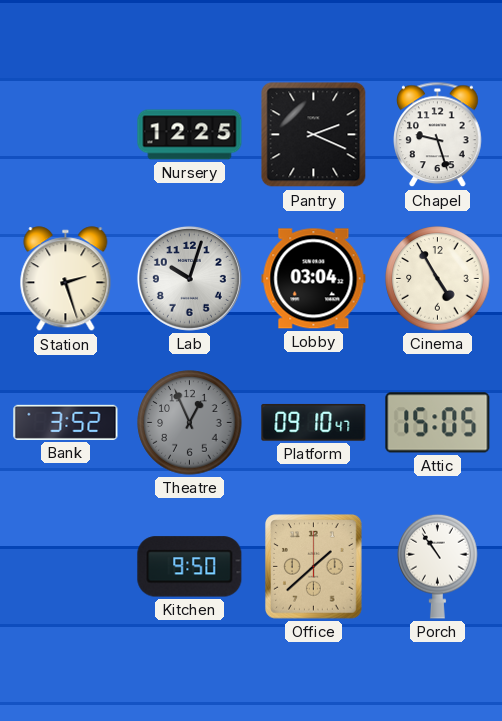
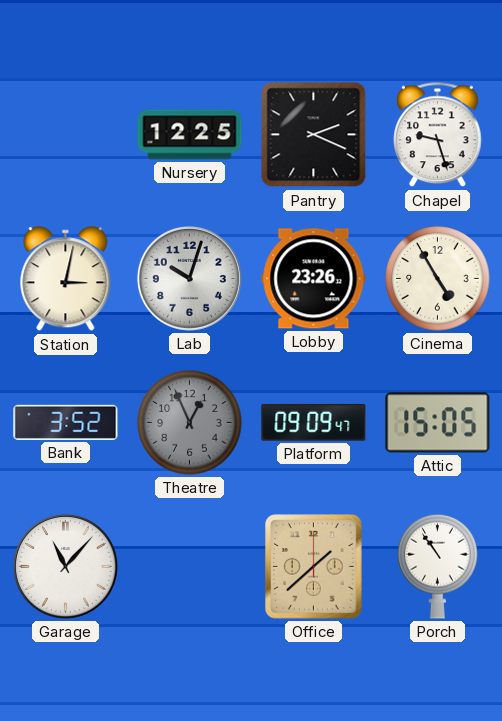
Station: 2:27 -> 3:02
Lobby: 03:04 -> 23:26
Platform: 09:10 -> 09:09
Garage: none -> 11:07
Kitchen: 9:50 -> none
